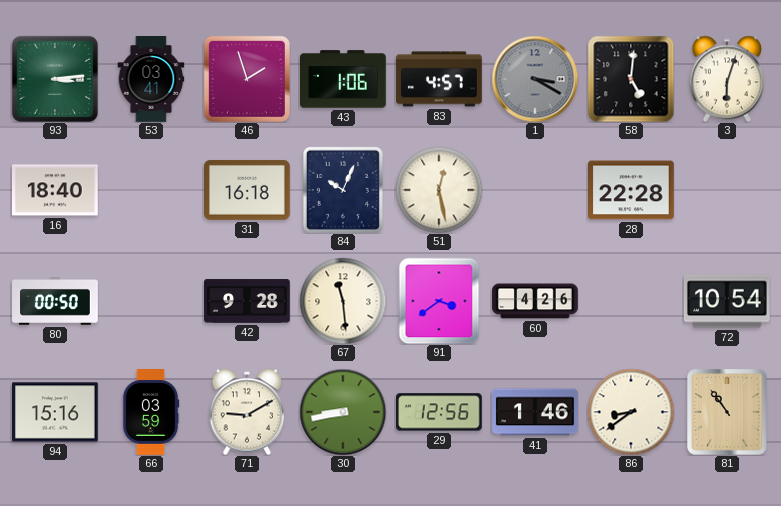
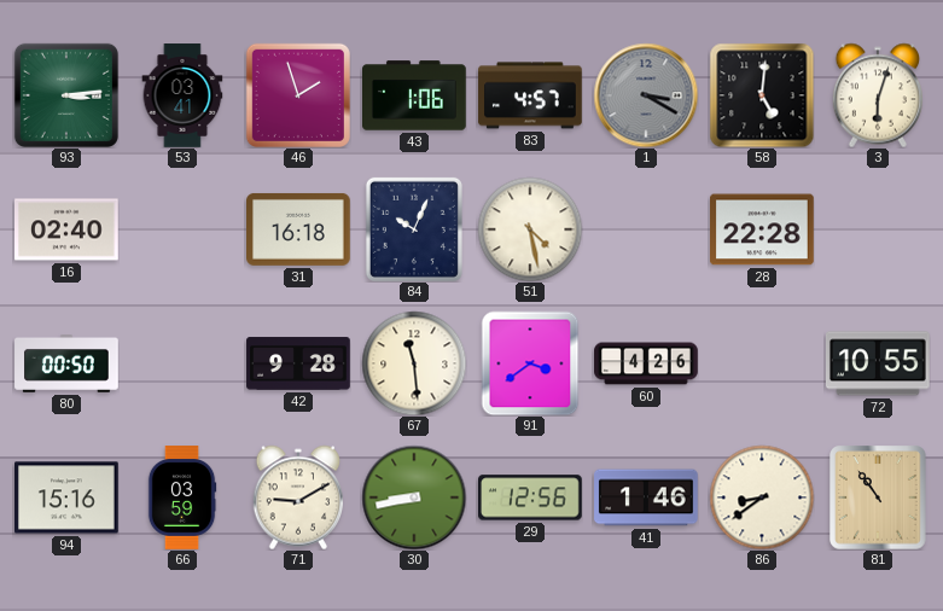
16: 18:40 -> 02:40
51: 12:28 -> 4:28
72: 10:54 -> 10:55
